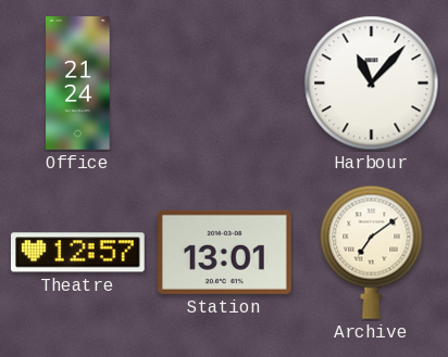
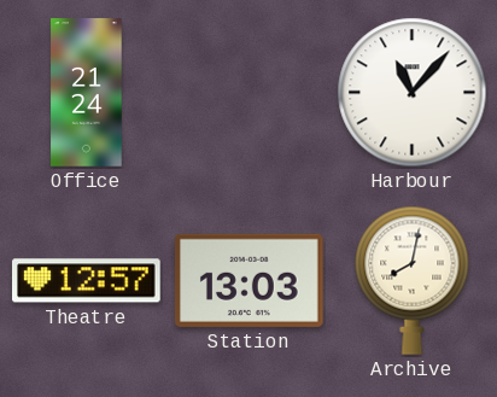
Station: 13:01 -> 13:03
Archive: 7:09 -> 8:02
